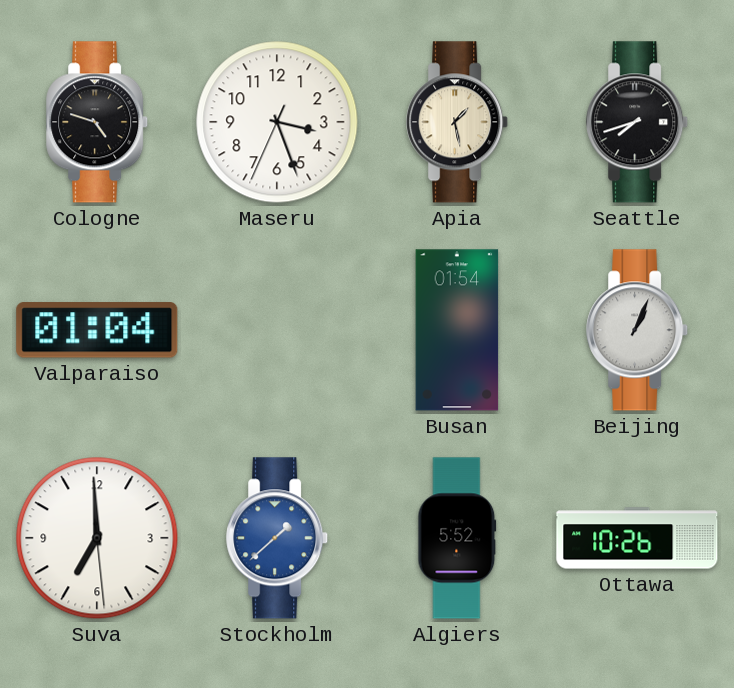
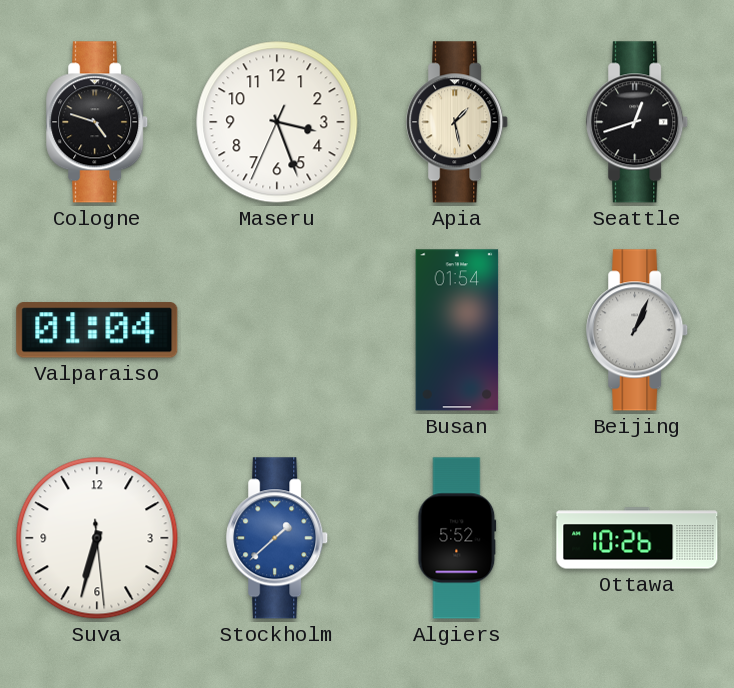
Seattle: 7:42 -> 12:42
Suva: 6:59 -> 6:32
